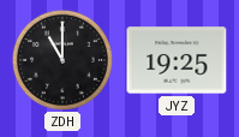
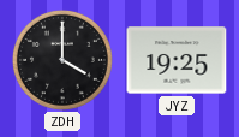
ZDH: 11:00 -> 4:00
